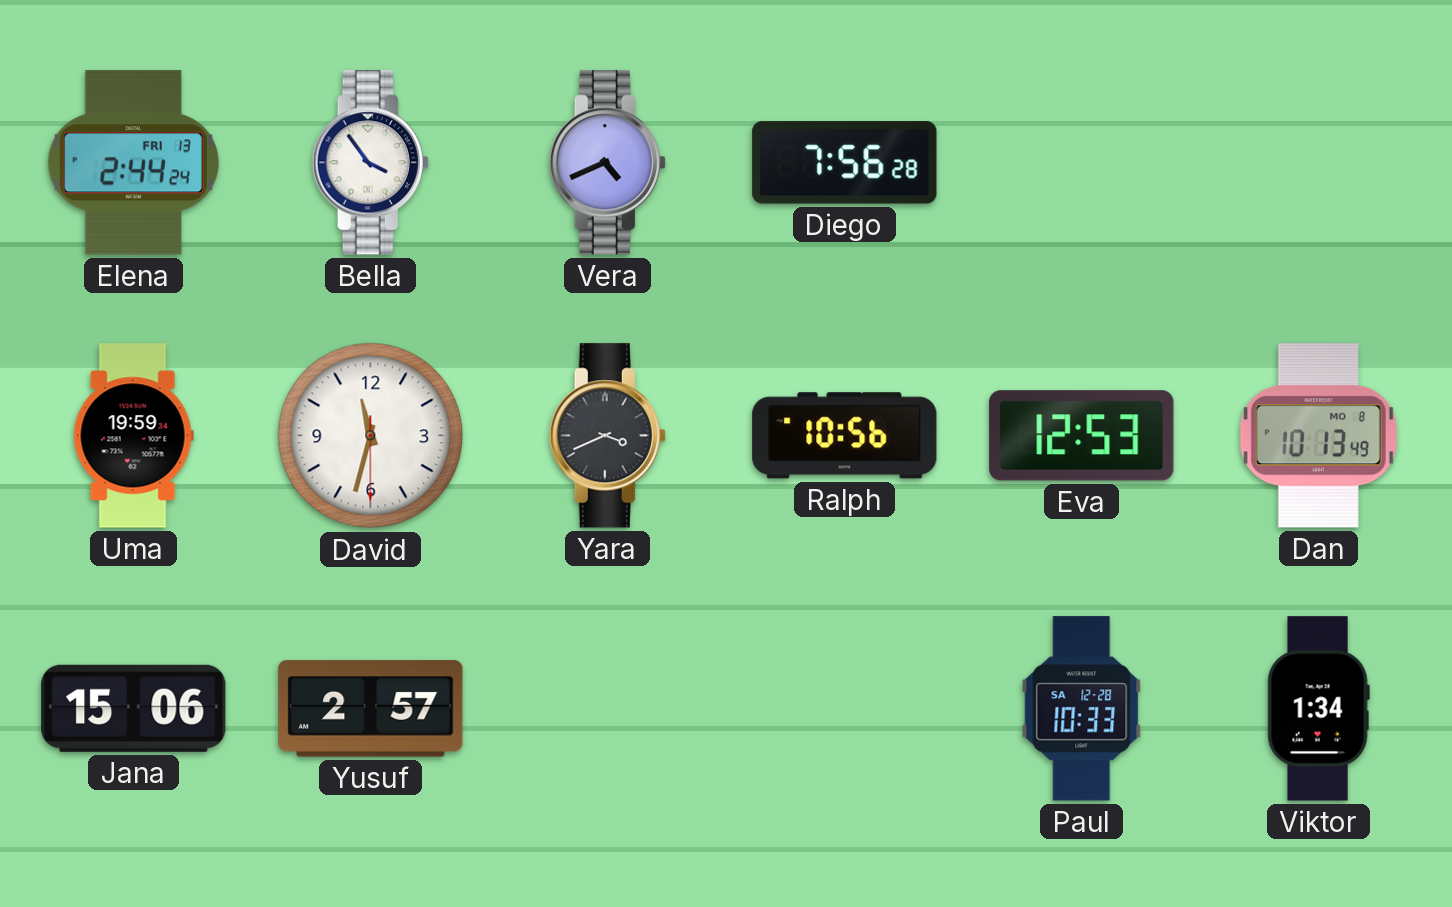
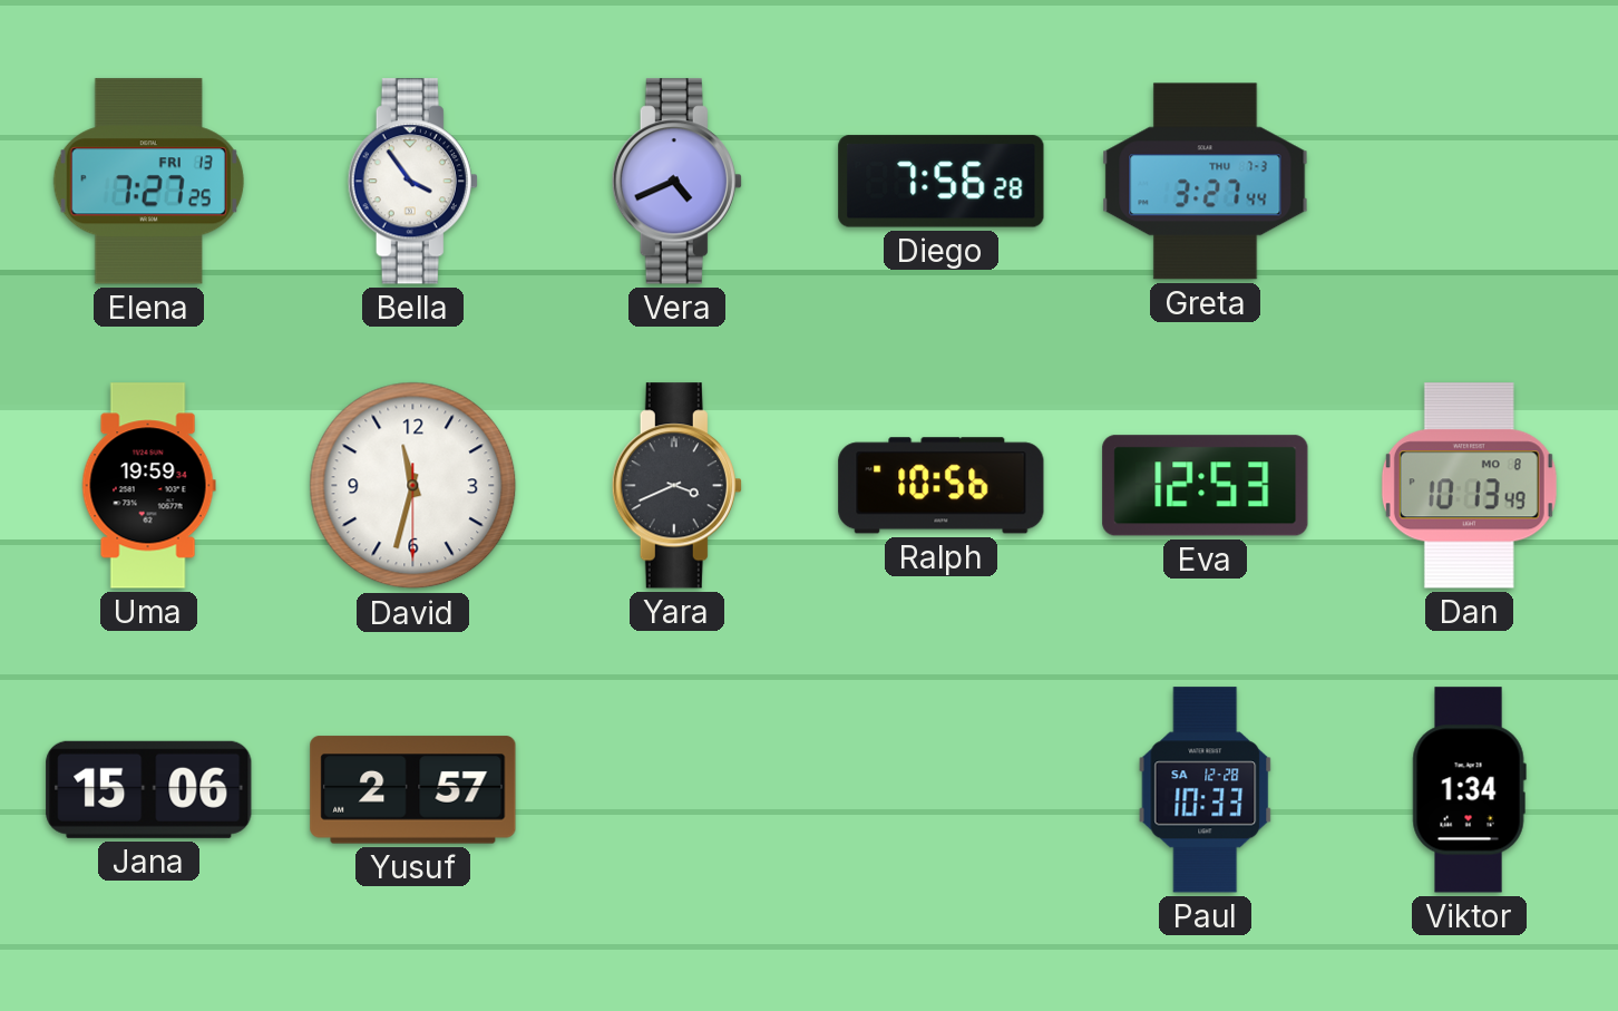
Elena: 2:44 -> 7:27
Greta: none -> 3:27
